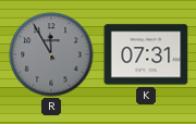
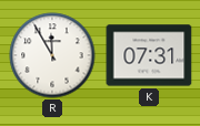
R dial: grey -> white
